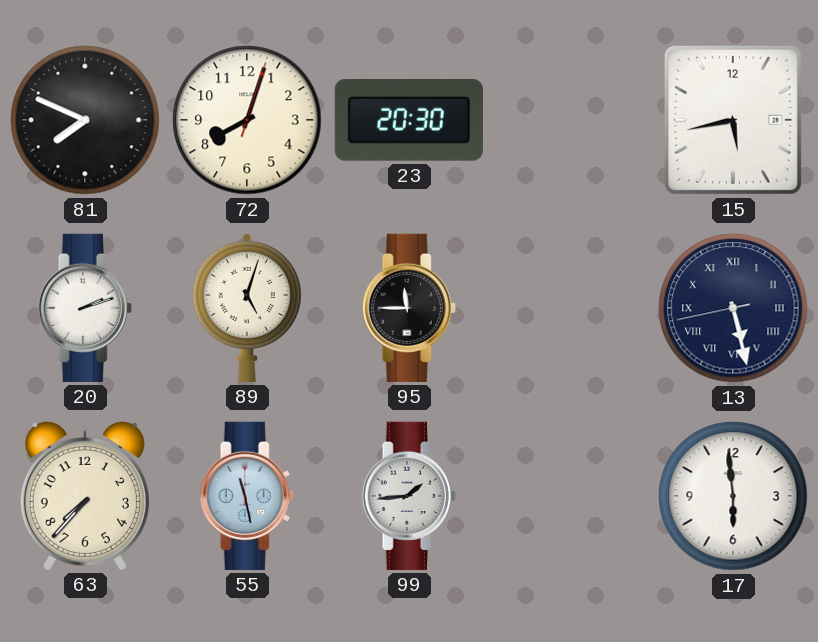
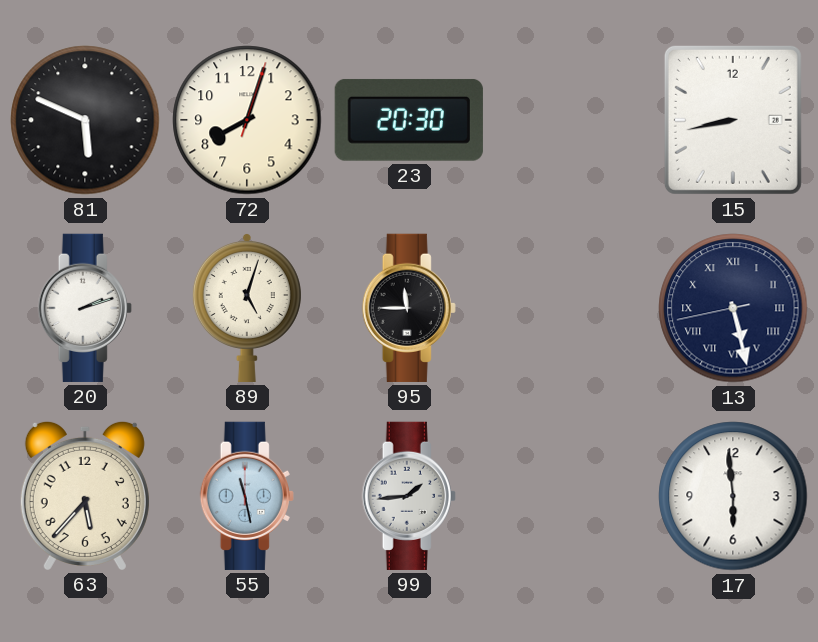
81: 7:49 -> 5:49
15: 5:43 -> 8:43
63: 7:37 -> 5:37
